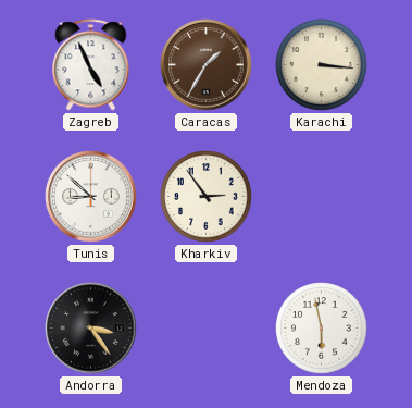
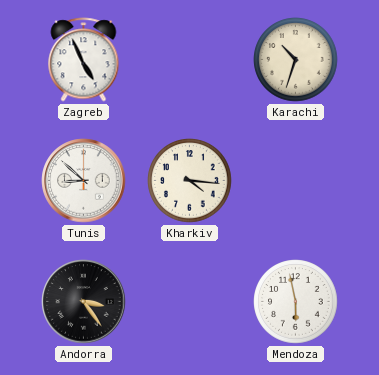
Caracas: 1:35 -> none
Karachi: 3:16 -> 10:33
Kharkiv: 2:54 -> 4:16
